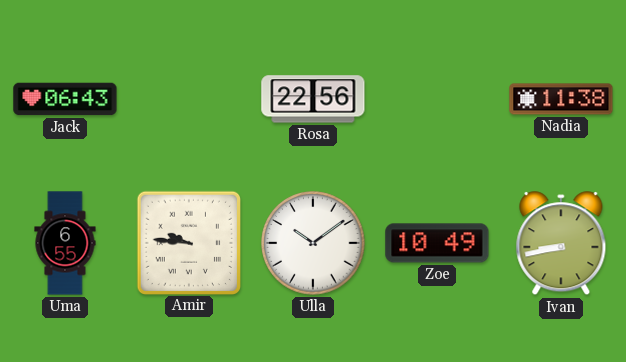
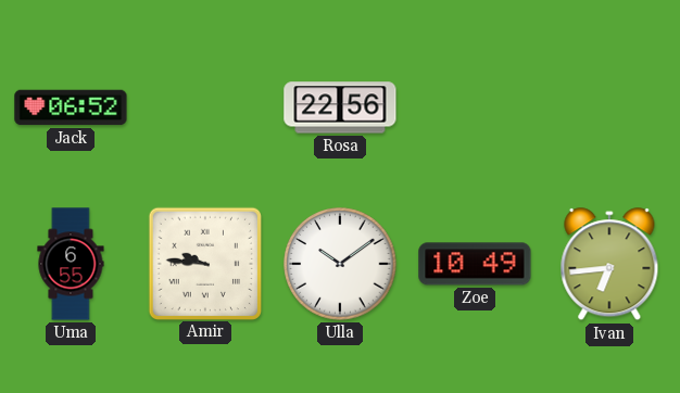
Jack: 06:43 -> 06:52
Nadia: 11:38 -> none
Ivan: 8:43 -> 6:44
